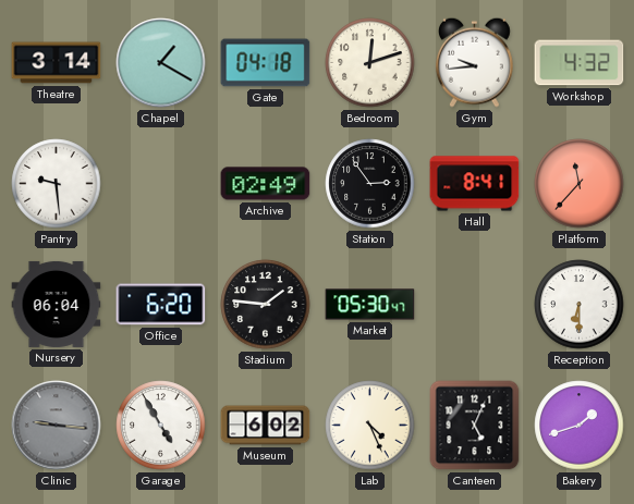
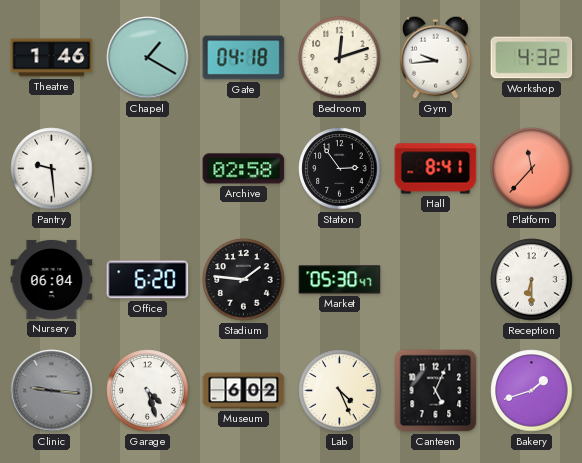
Theatre: 3:14 -> 1:46
Archive: 02:49 -> 02:58
Garage: 4:55 -> 4:27
